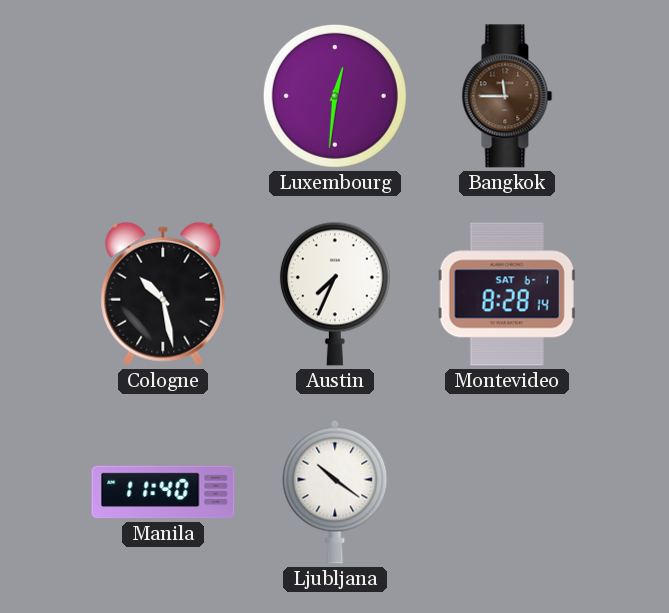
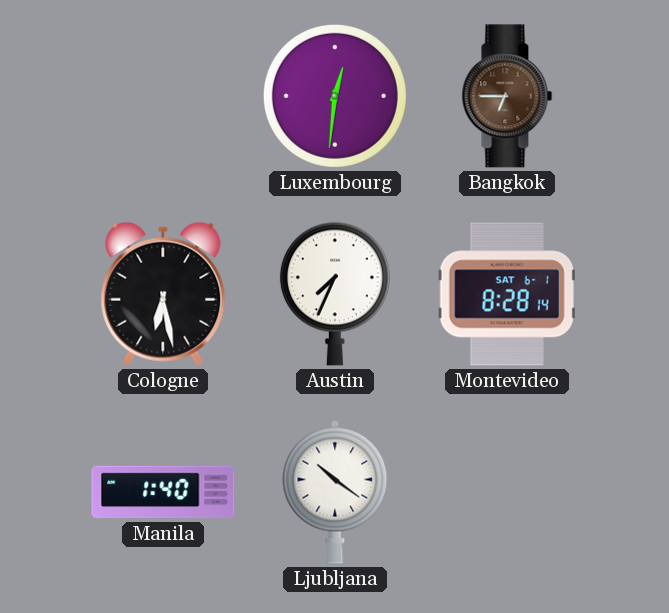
Bangkok: 11:45 -> 6:45
Cologne: 10:28 -> 6:28
Manila: 11:40 -> 1:40
